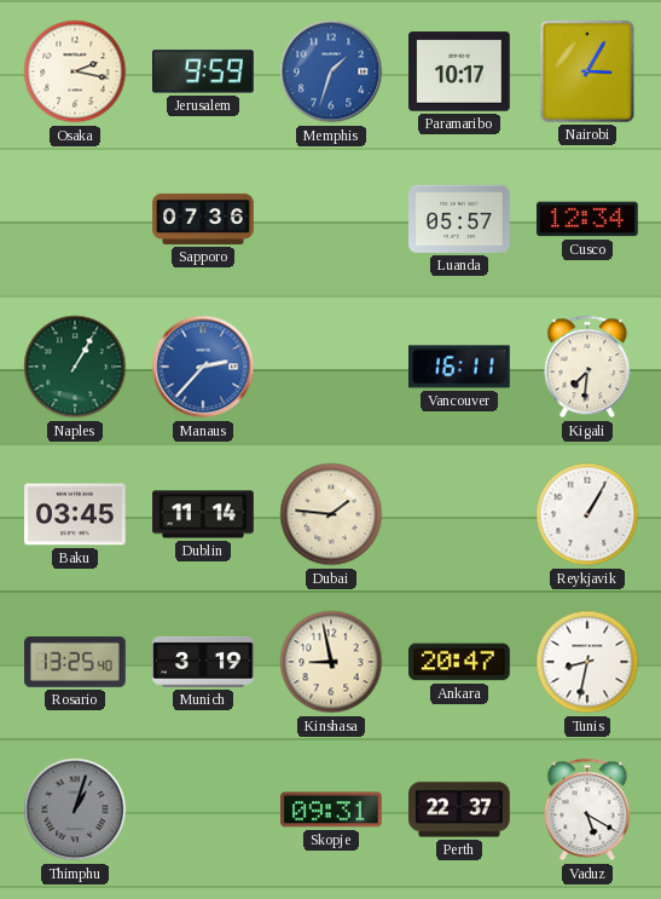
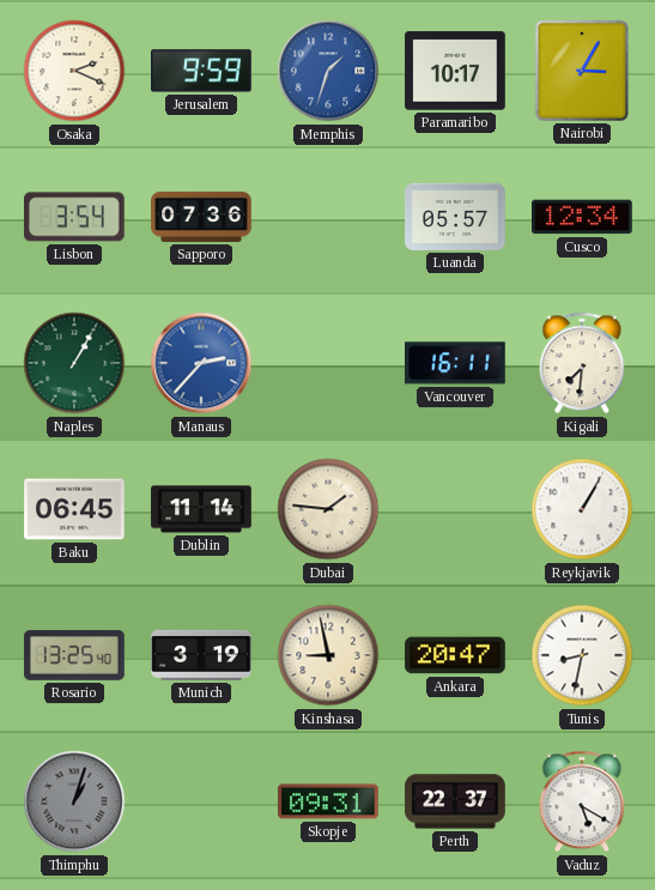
Osaka: 2:17 -> 2:19
Lisbon: none -> 3:54
Baku: 03:45 -> 06:45
